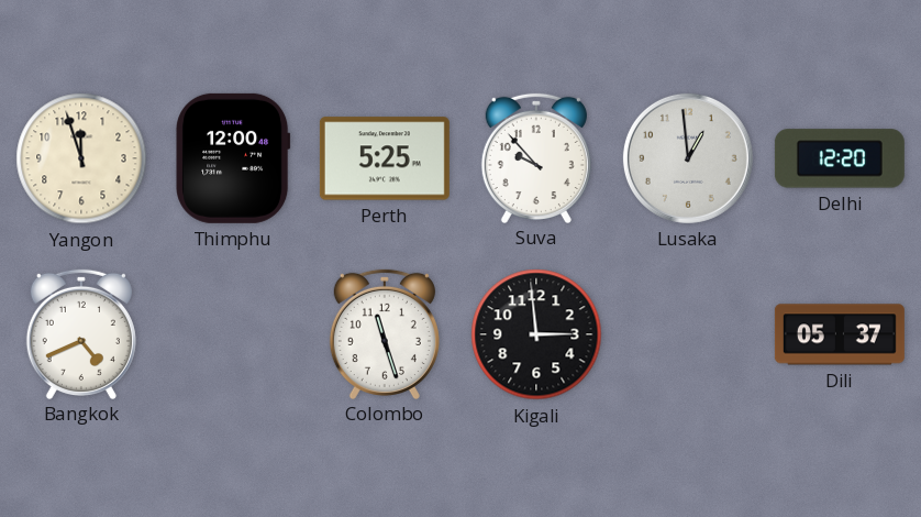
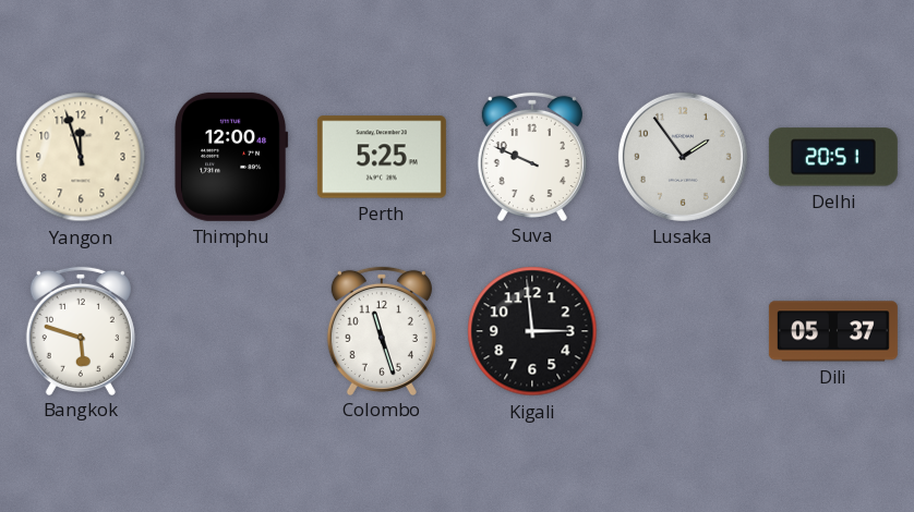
Suva: 9:53 -> 9:49
Lusaka: 12:59 -> 1:54
Delhi: 12:20 -> 20:51
Bangkok: 4:41 -> 5:48
